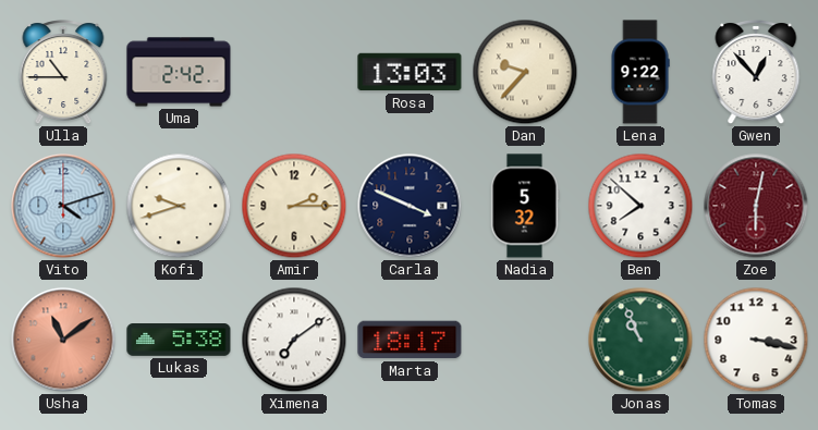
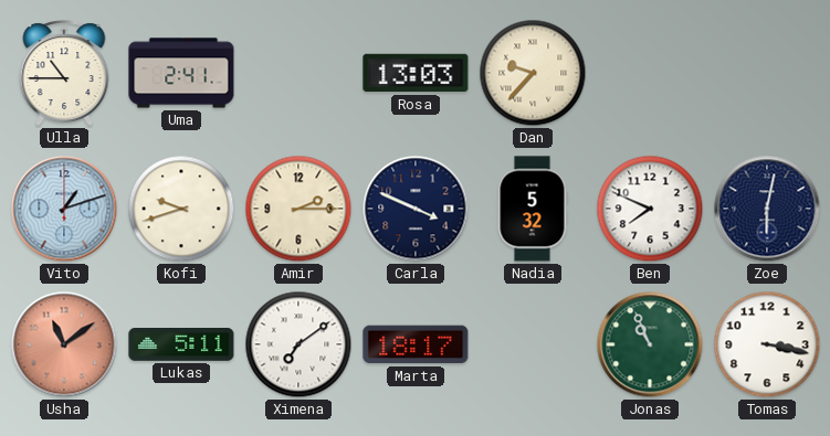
Uma: 2:42 -> 2:41
Lena: 9:22 -> none
Gwen: 12:53 -> none
Vito: 4:12 -> 1:12
Ben: 7:52 -> 7:49
Zoe dial: burgundy -> navy
Lukas: 5:38 -> 5:11
